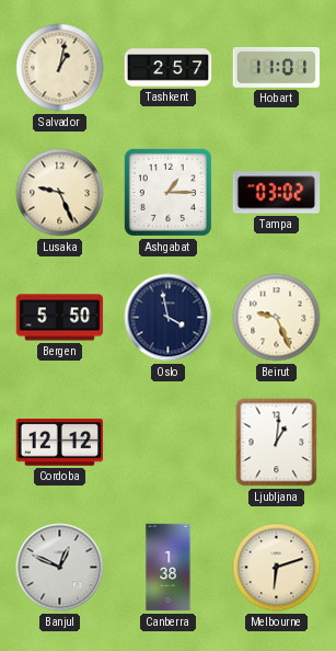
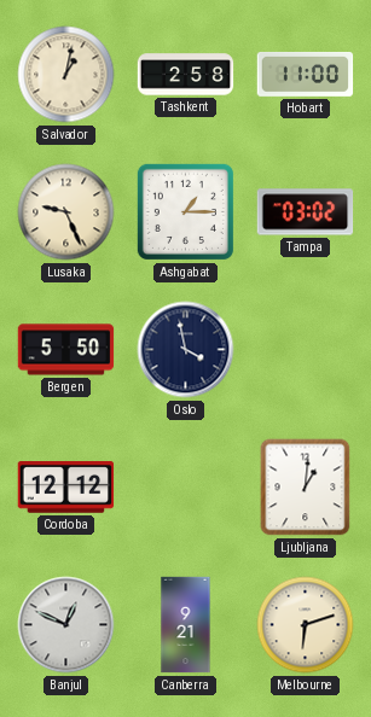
Tashkent: 2:57 -> 2:58
Hobart: 11:01 -> 11:00
Beirut: 9:26 -> none
Canberra: 1:38 -> 9:21
